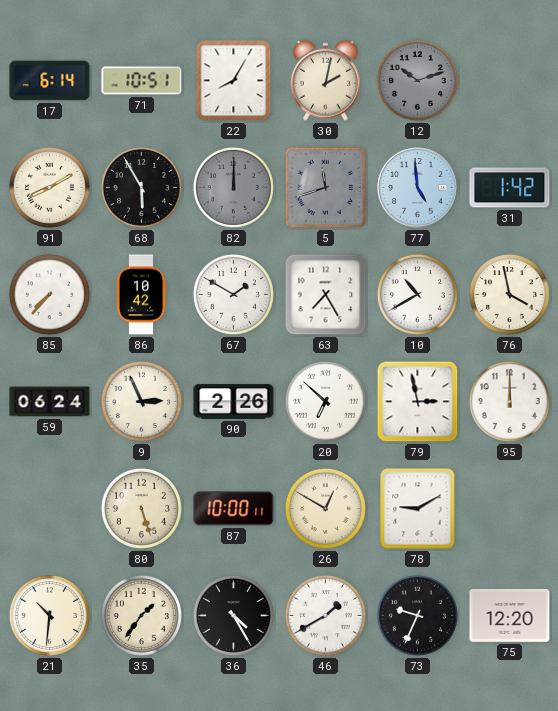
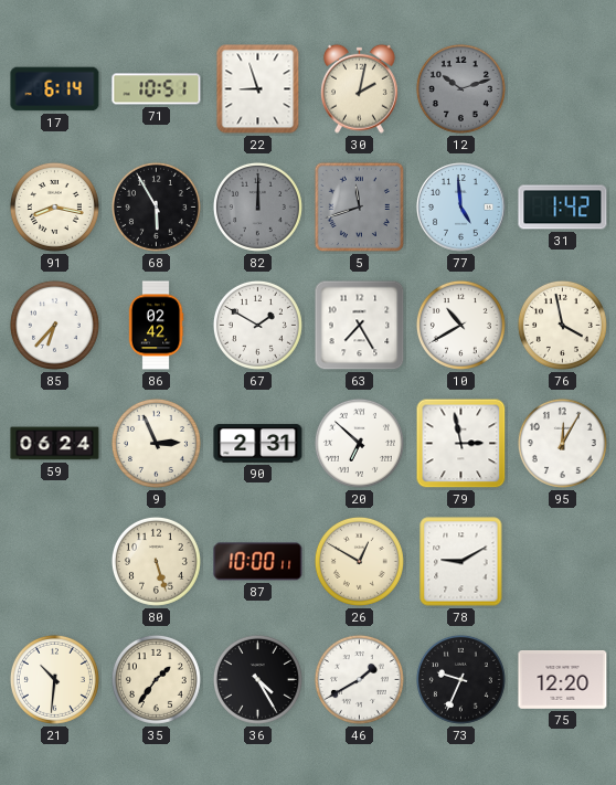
22: 8:05 -> 8:57
91: 8:10 -> 8:17
85: 7:37 -> 6:37
86: 10:42 -> 02:42
90: 2:26 -> 2:31
95: 12:00 -> 12:05
